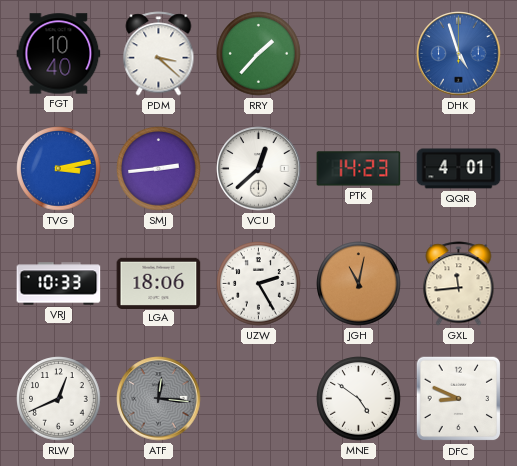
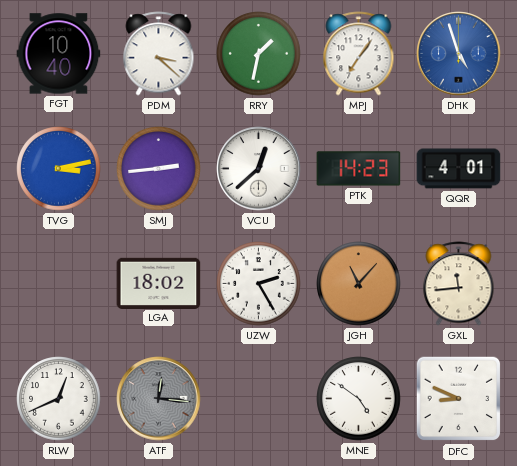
RRY: 1:37 -> 1:32
MPJ: none -> 7:06
VRJ: 10:33 -> none
LGA: 18:06 -> 18:02
JGH: 11:02 -> 11:07
